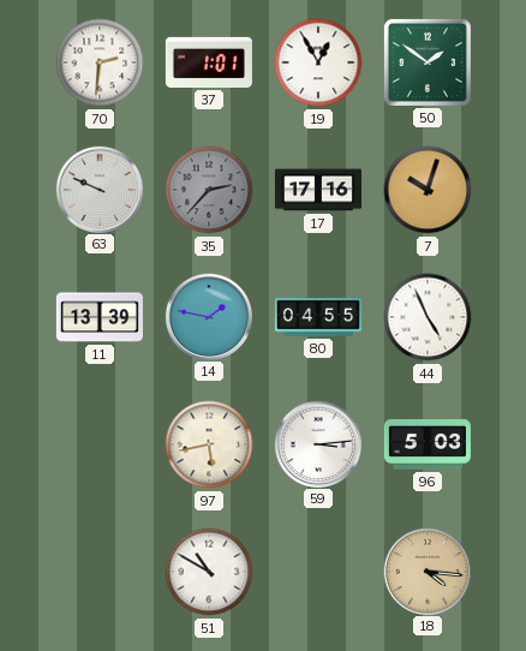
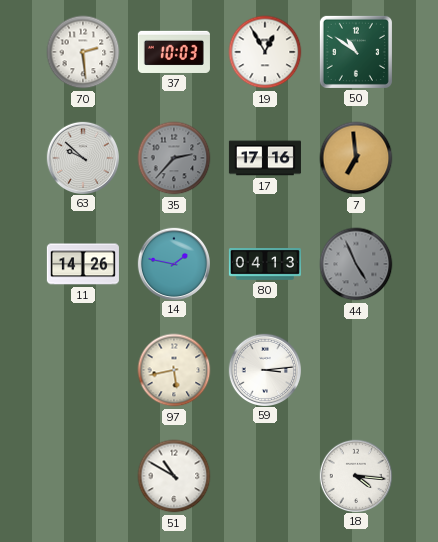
70: 2:31 -> 2:29
37: 1:01 -> 10:03
50: 1:51 -> 10:51
63: 9:49 -> 9:52
7: 10:03 -> 6:59
11: 13:39 -> 14:26
80: 04:55 -> 04:13
44 dial: white -> grey
96: 5:03 -> none
18 dial: champagne -> white
